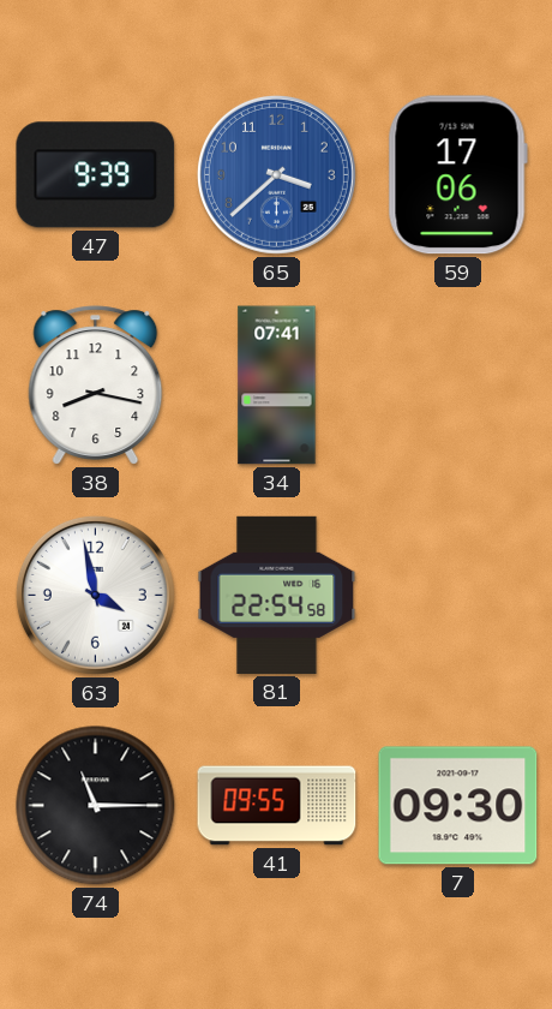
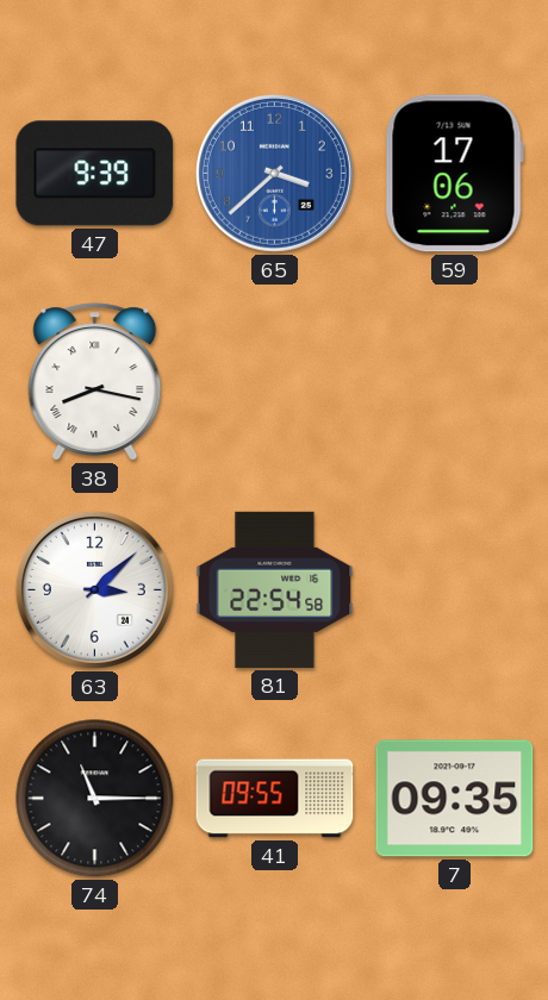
38 numerals: Arabic -> Roman
34: 07:41 -> none
63: 3:58 -> 3:08
7: 09:30 -> 09:35
